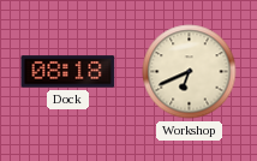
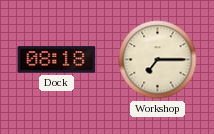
Workshop: 6:41 -> 7:15
